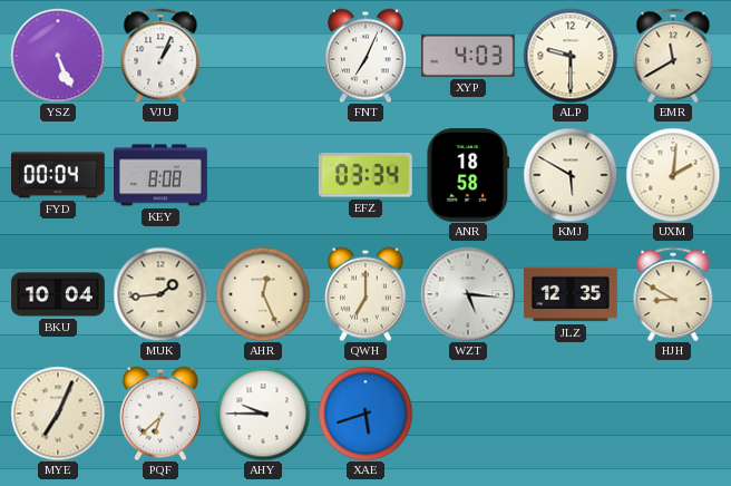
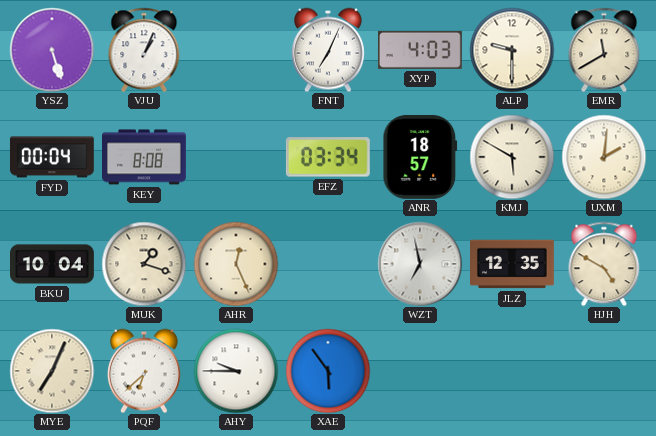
YSZ: 5:26 -> 5:27
ANR: 18:58 -> 18:57
MUK: 1:44 -> 1:18
QWH: 7:00 -> none
WZT: 5:16 -> 6:58
HJH: 8:50 -> 4:50
XAE: 5:42 -> 5:54
